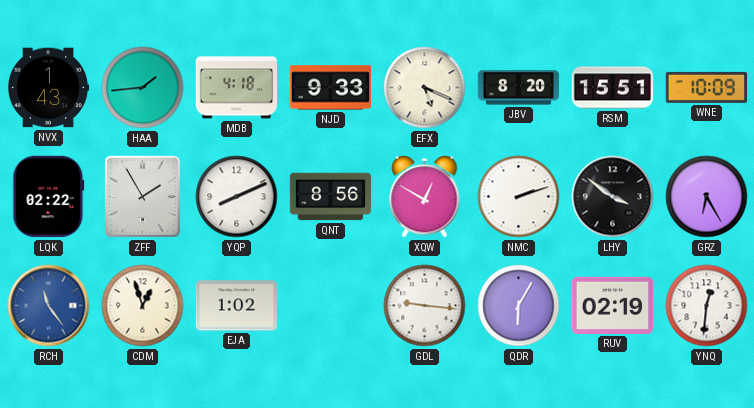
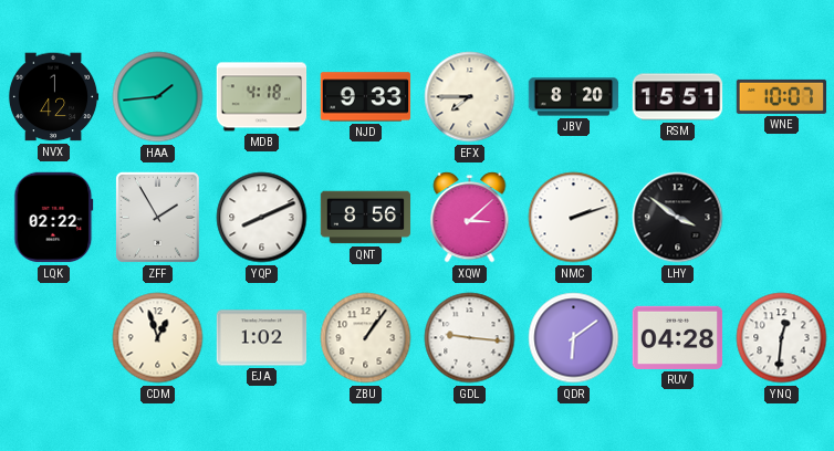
NVX: 1:43 -> 1:42
EFX: 5:19 -> 7:45
WNE: 10:09 -> 10:07
XQW: 12:50 -> 3:08
GRZ: 6:25 -> none
RCH: 11:24 -> none
ZBU: none -> 1:06
QDR: 6:05 -> 6:09
RUV: 02:19 -> 04:28
